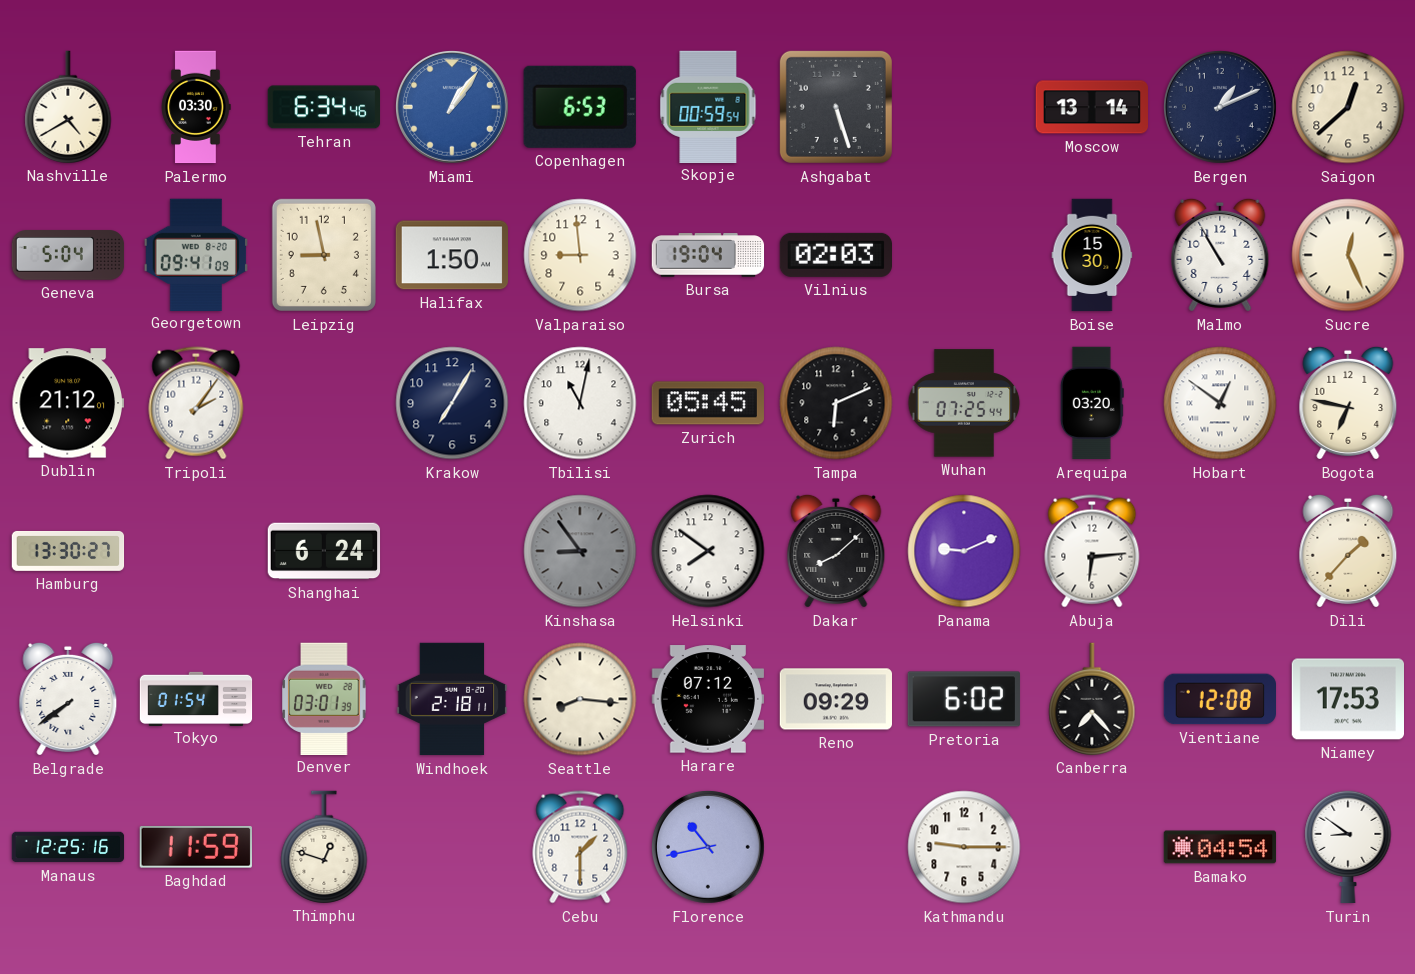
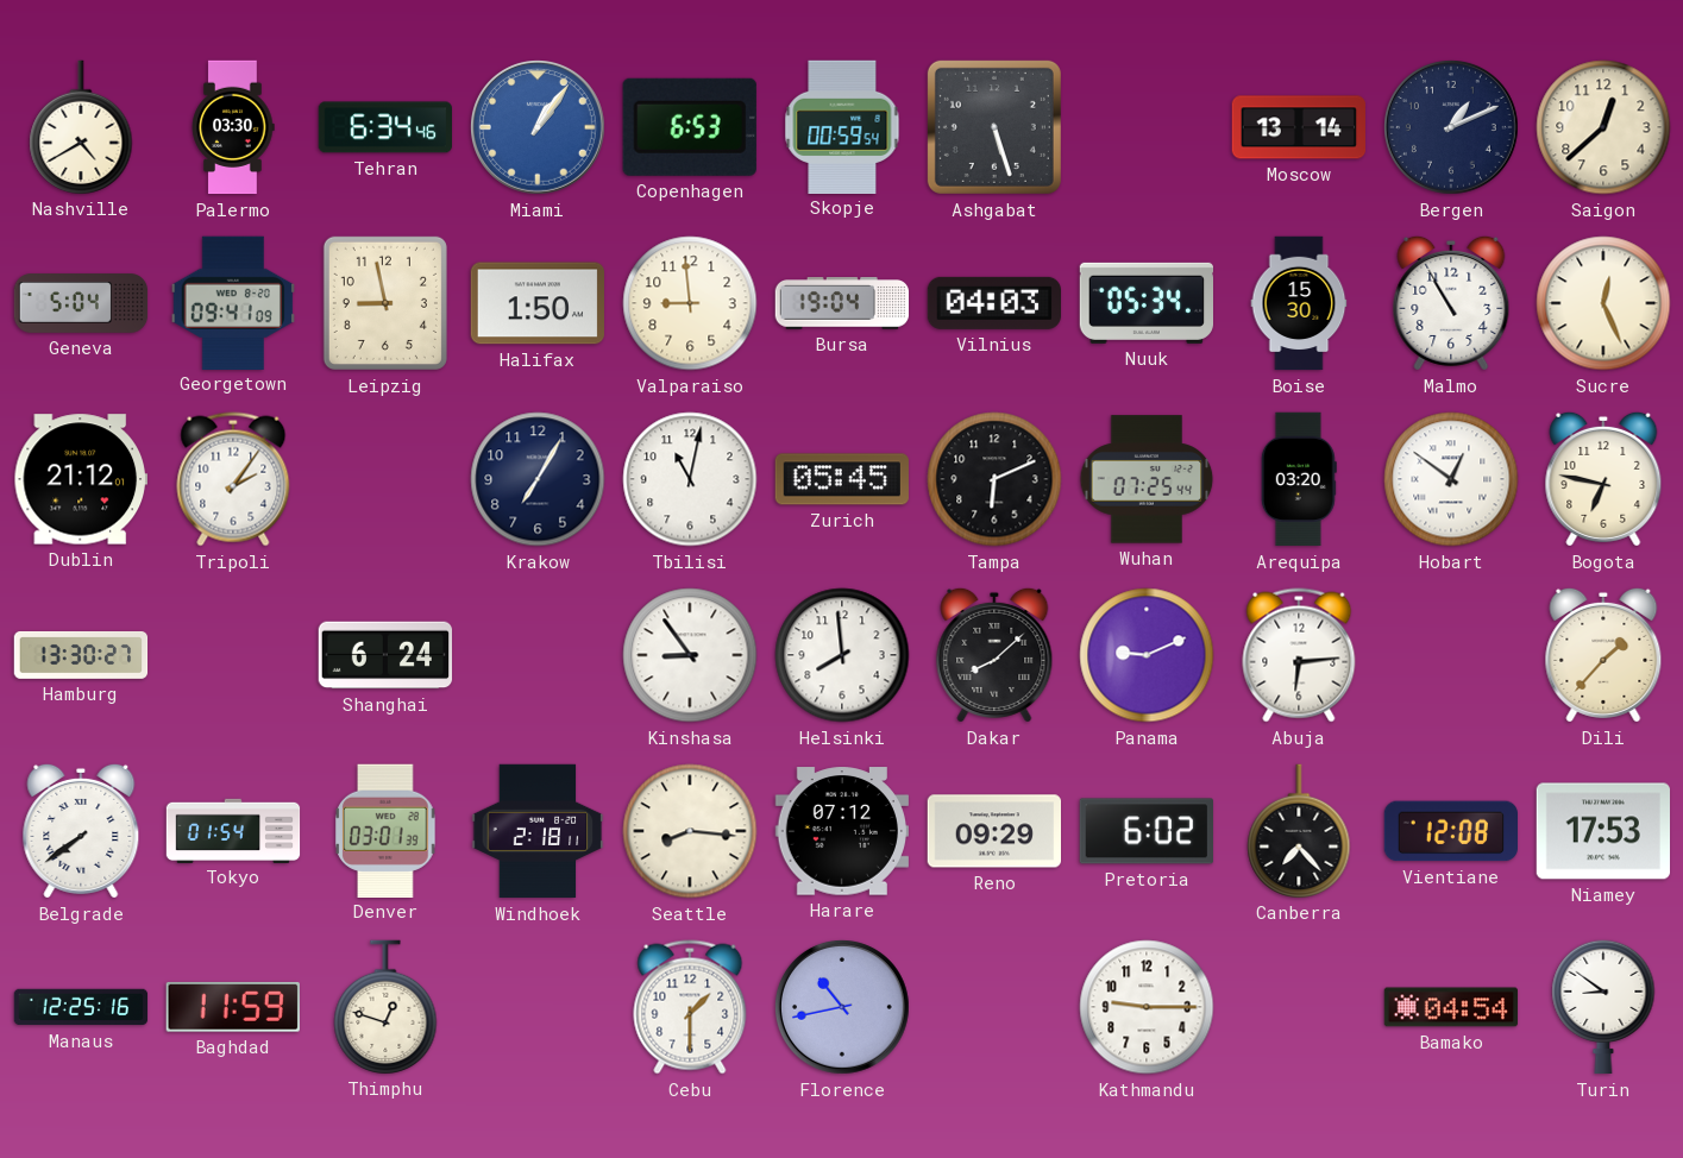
Vilnius: 02:03 -> 04:03
Nuuk: none -> 05:34
Kinshasa dial: grey -> white
Helsinki: 7:51 -> 7:59
